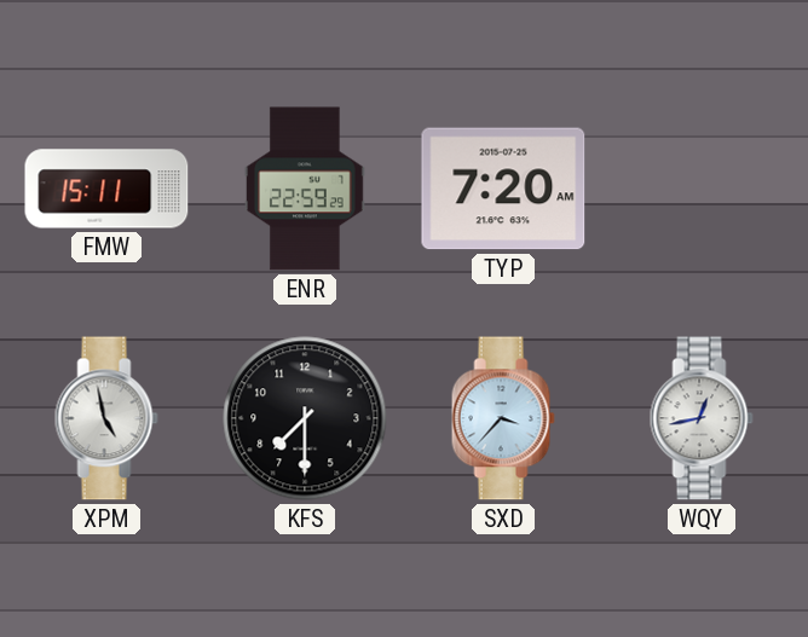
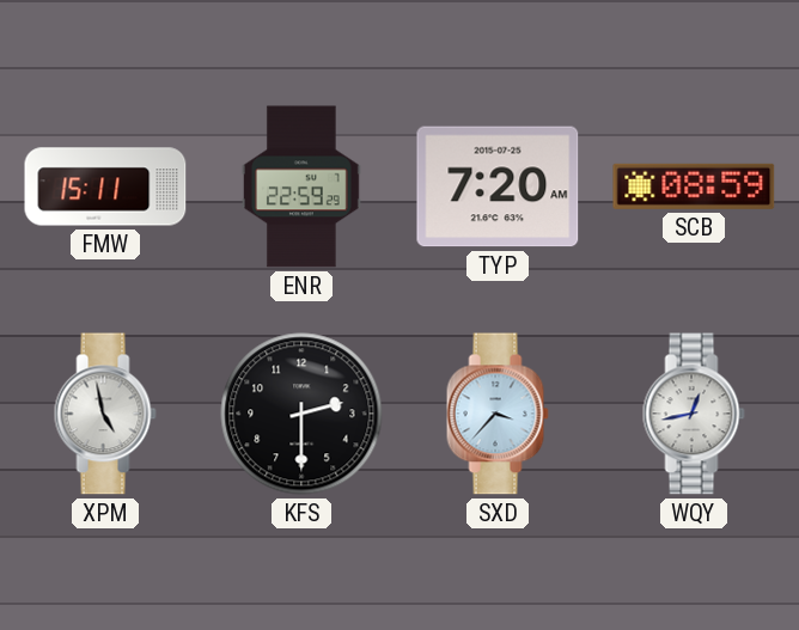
SCB: none -> 08:59
KFS: 7:30 -> 2:30
